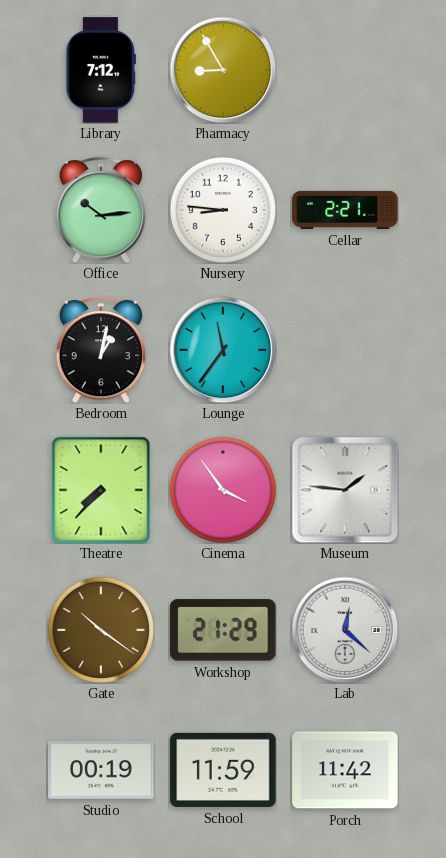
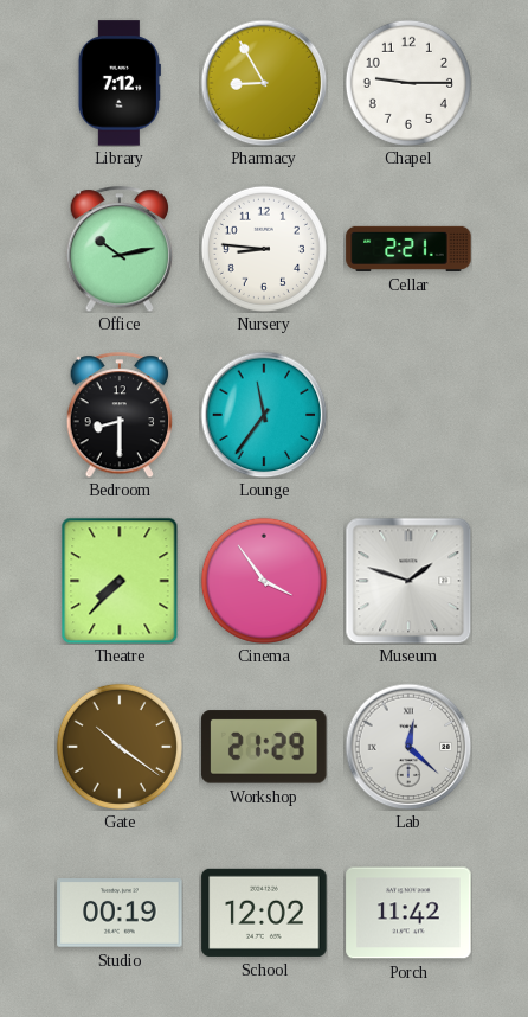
Chapel: none -> 9:15
Office: 10:14 -> 10:13
Bedroom: 1:02 -> 8:30
Museum: 1:46 -> 1:48
School: 11:59 -> 12:02
